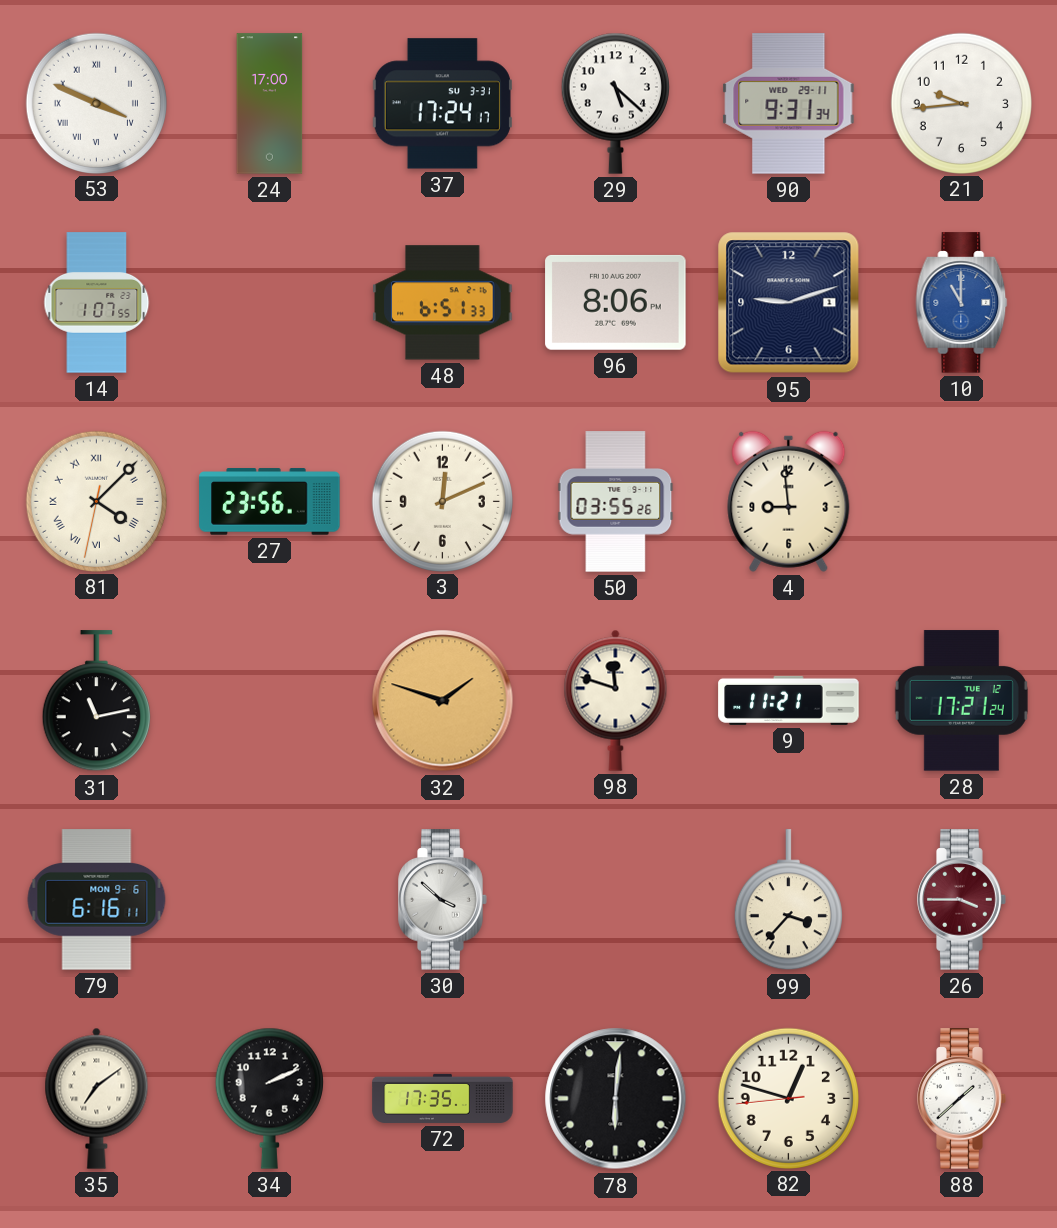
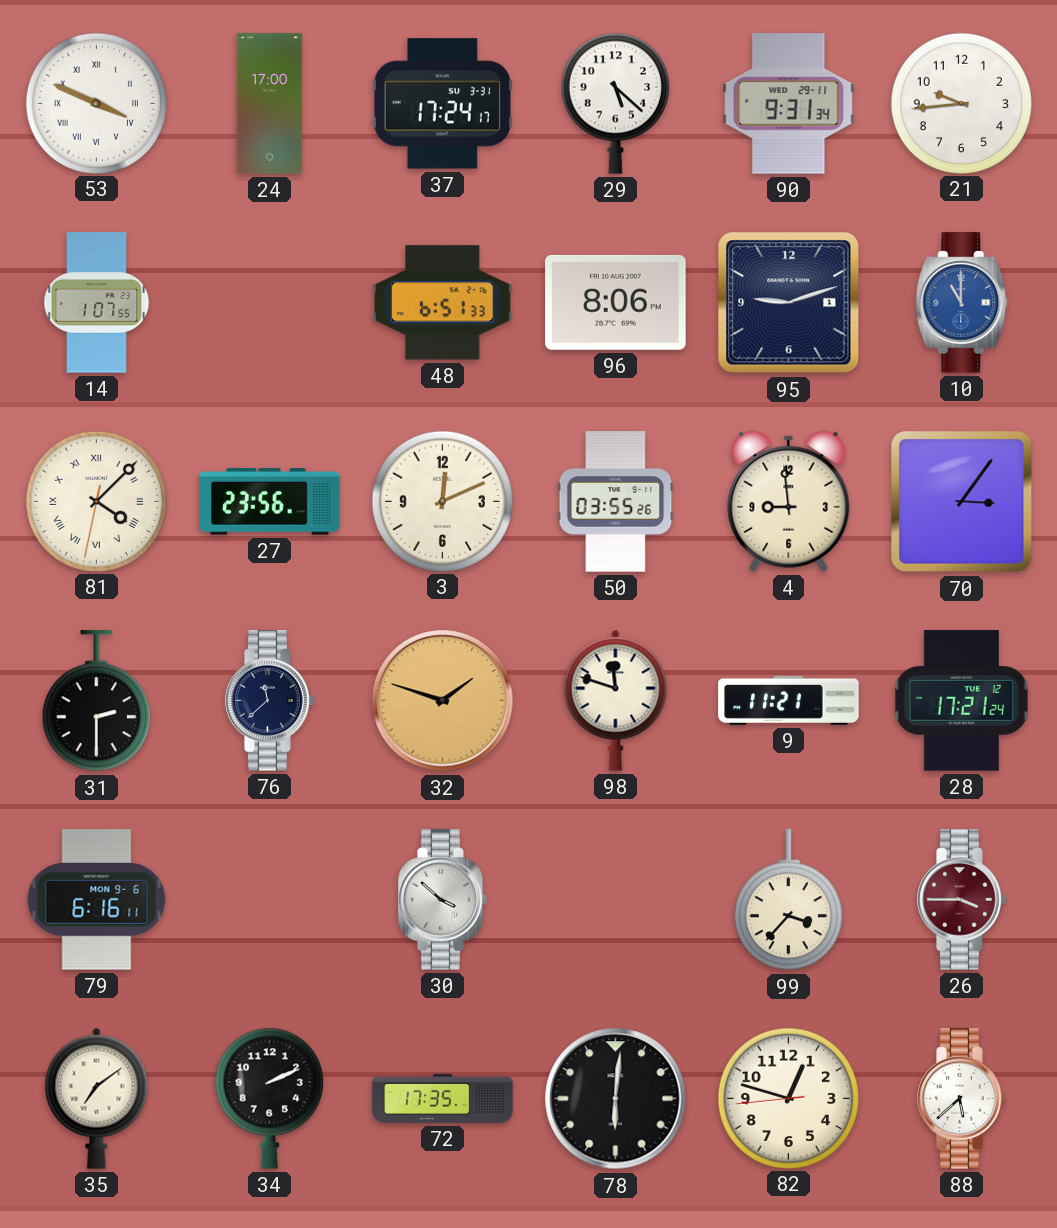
70: none -> 3:06
31: 11:13 -> 2:30
76: none -> 11:38
88: 1:38 -> 5:38
